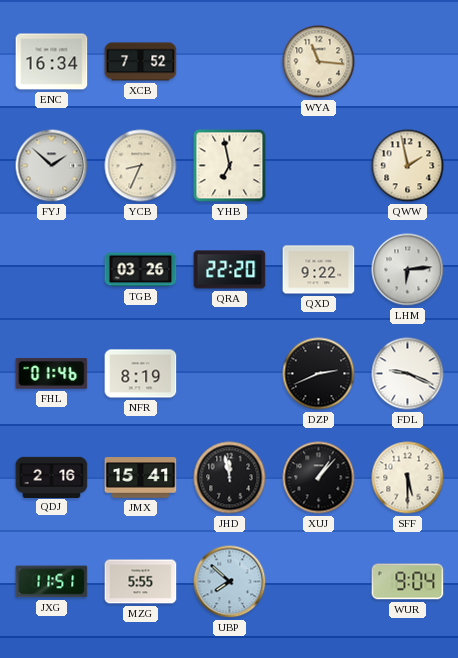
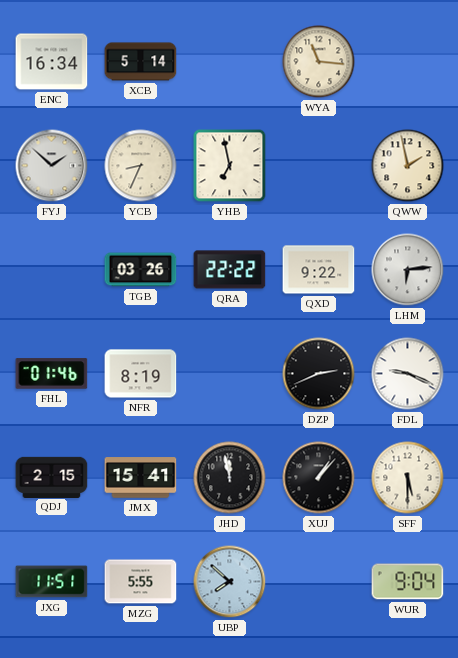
XCB: 7:52 -> 5:14
QRA: 22:20 -> 22:22
QDJ: 2:16 -> 2:15
